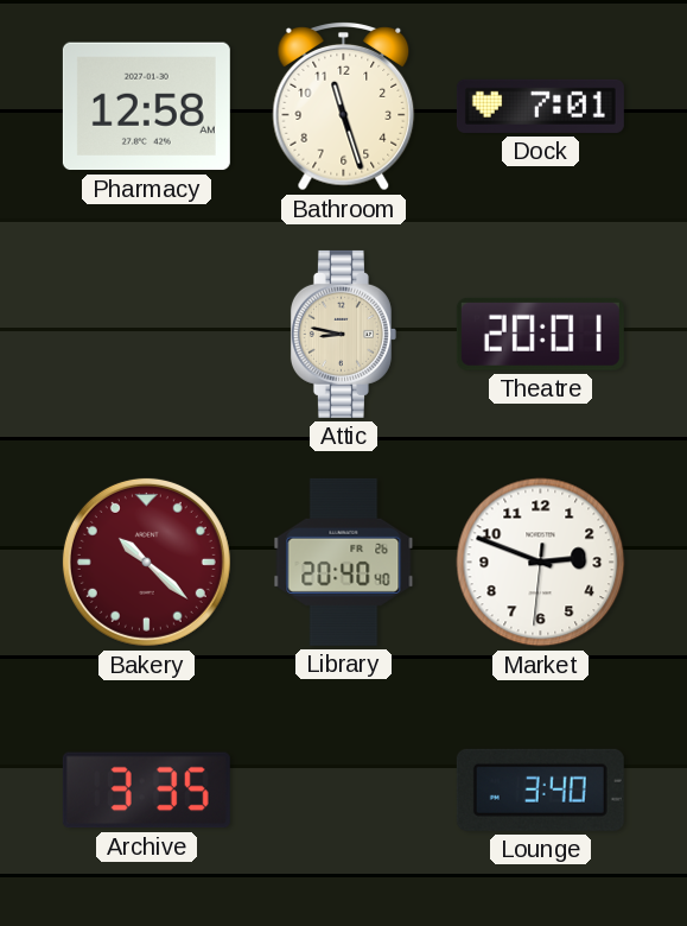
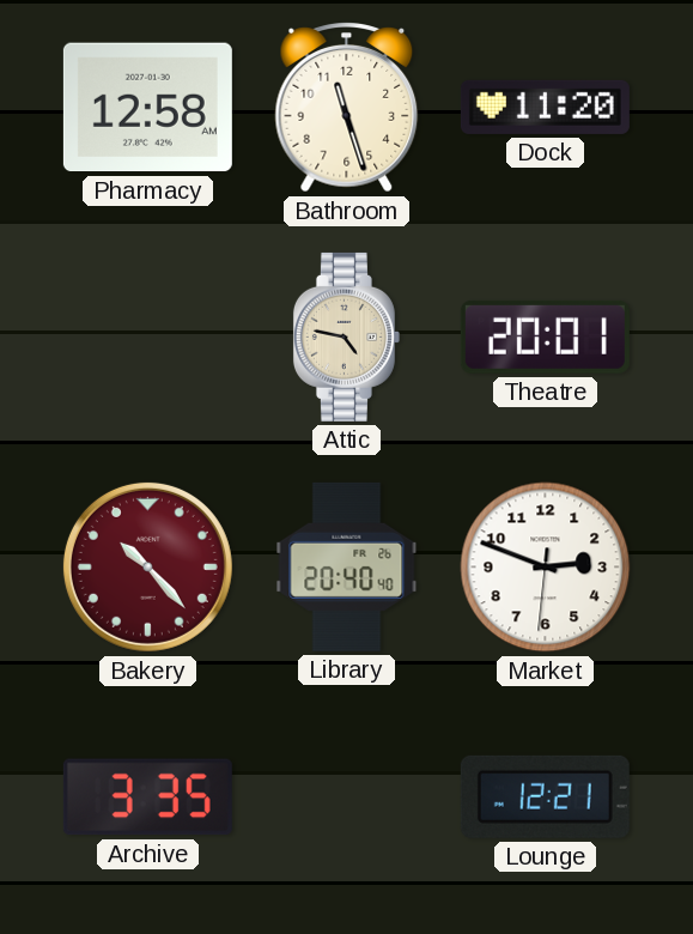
Dock: 7:01 -> 11:20
Attic: 8:47 -> 4:47
Bakery: 10:22 -> 10:23
Lounge: 3:40 -> 12:21
